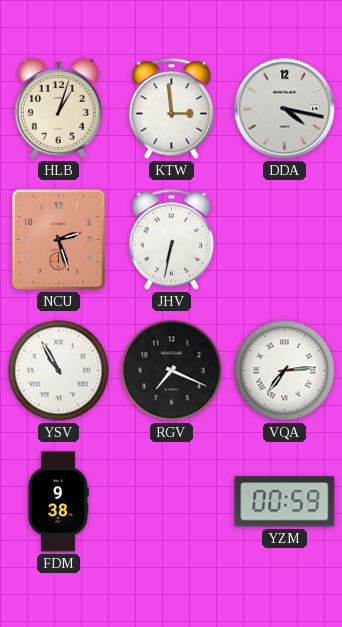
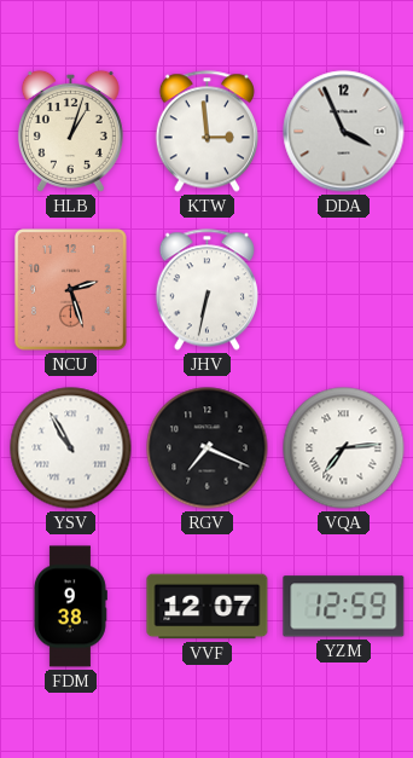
DDA: 4:17 -> 3:56
VVF: none -> 12:07
YZM: 00:59 -> 12:59
